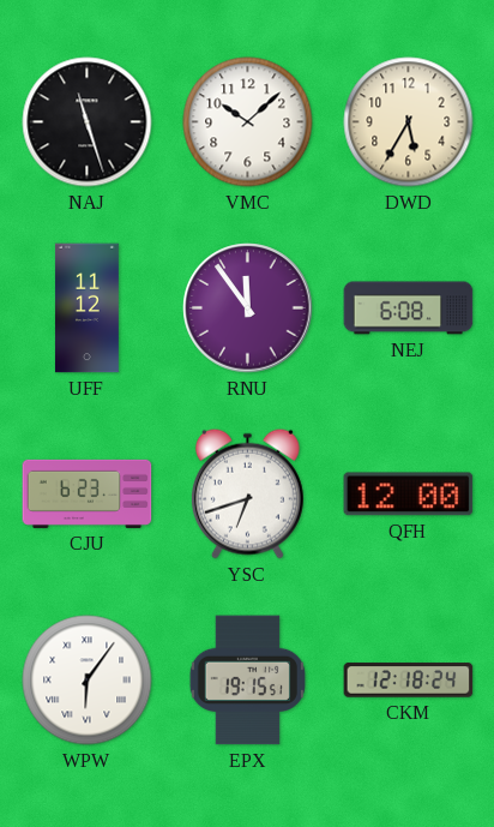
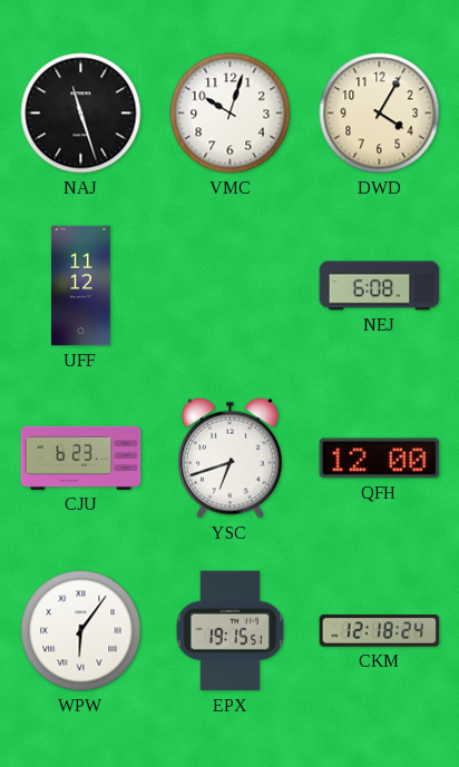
VMC: 10:08 -> 10:03
DWD: 5:35 -> 4:05
RNU: 11:54 -> none
